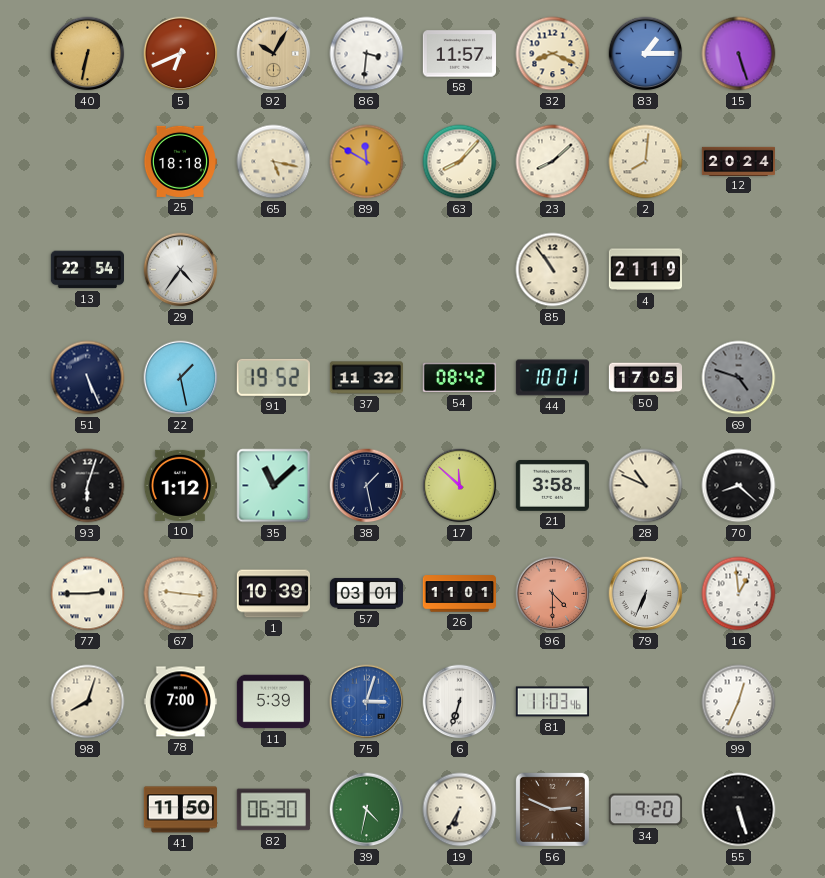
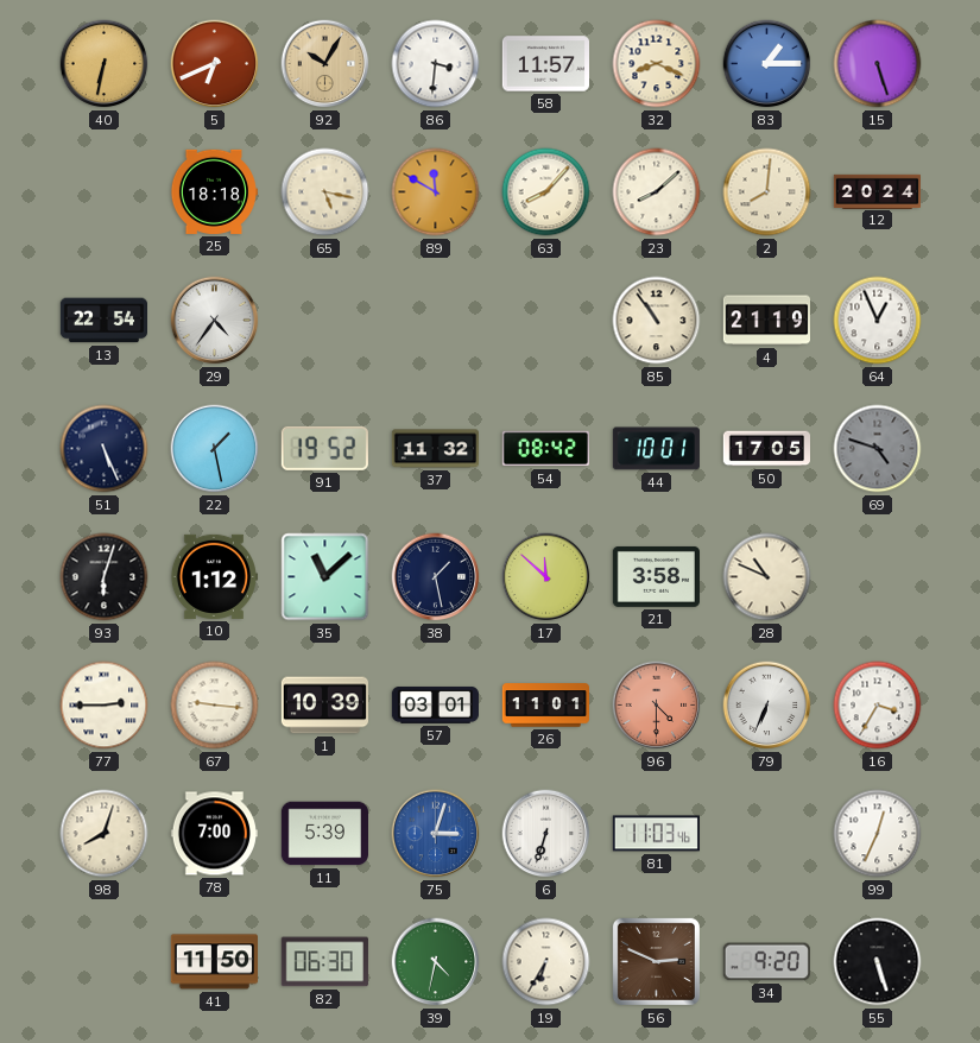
64: none -> 12:56
70: 8:22 -> none
16: 12:59 -> 3:35
